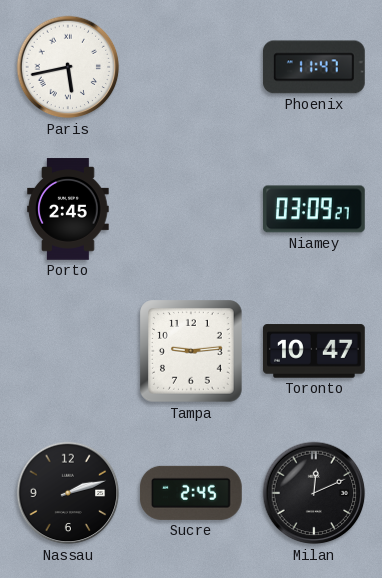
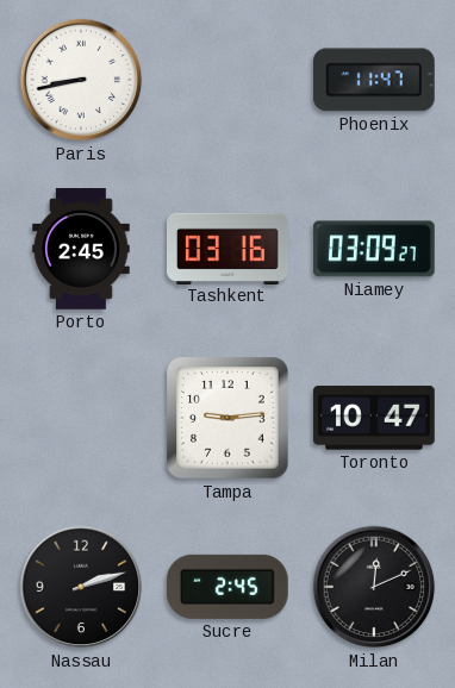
Paris: 5:43 -> 8:43
Tashkent: none -> 03:16
